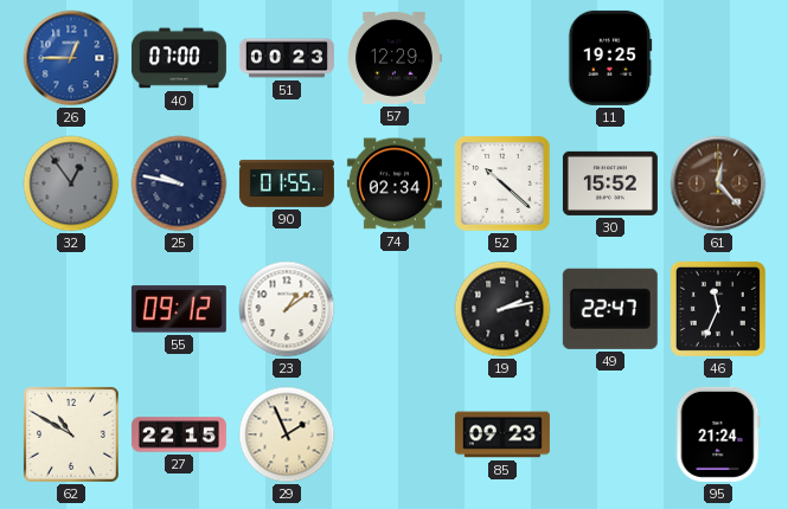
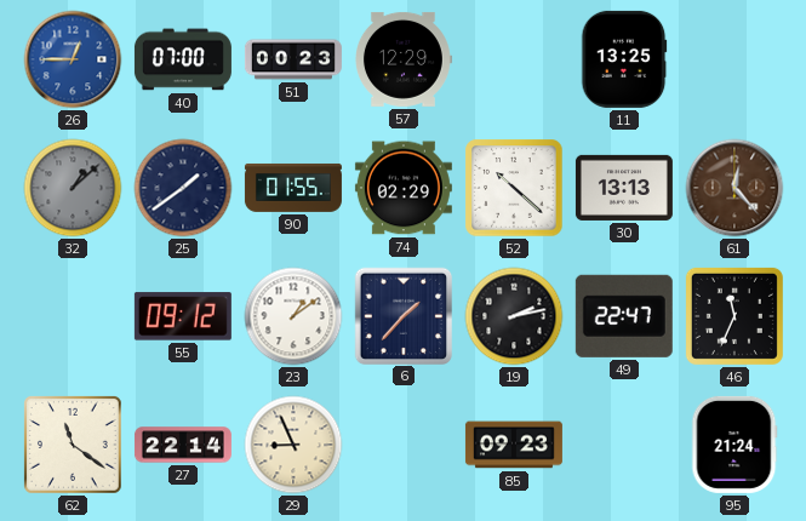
11: 19:25 -> 13:25
32: 12:54 -> 1:08
25: 9:47 -> 1:39
74: 02:34 -> 02:29
30: 15:52 -> 13:13
6: none -> 1:37
62: 10:50 -> 11:21
27: 22:15 -> 22:14
29: 1:56 -> 8:56
